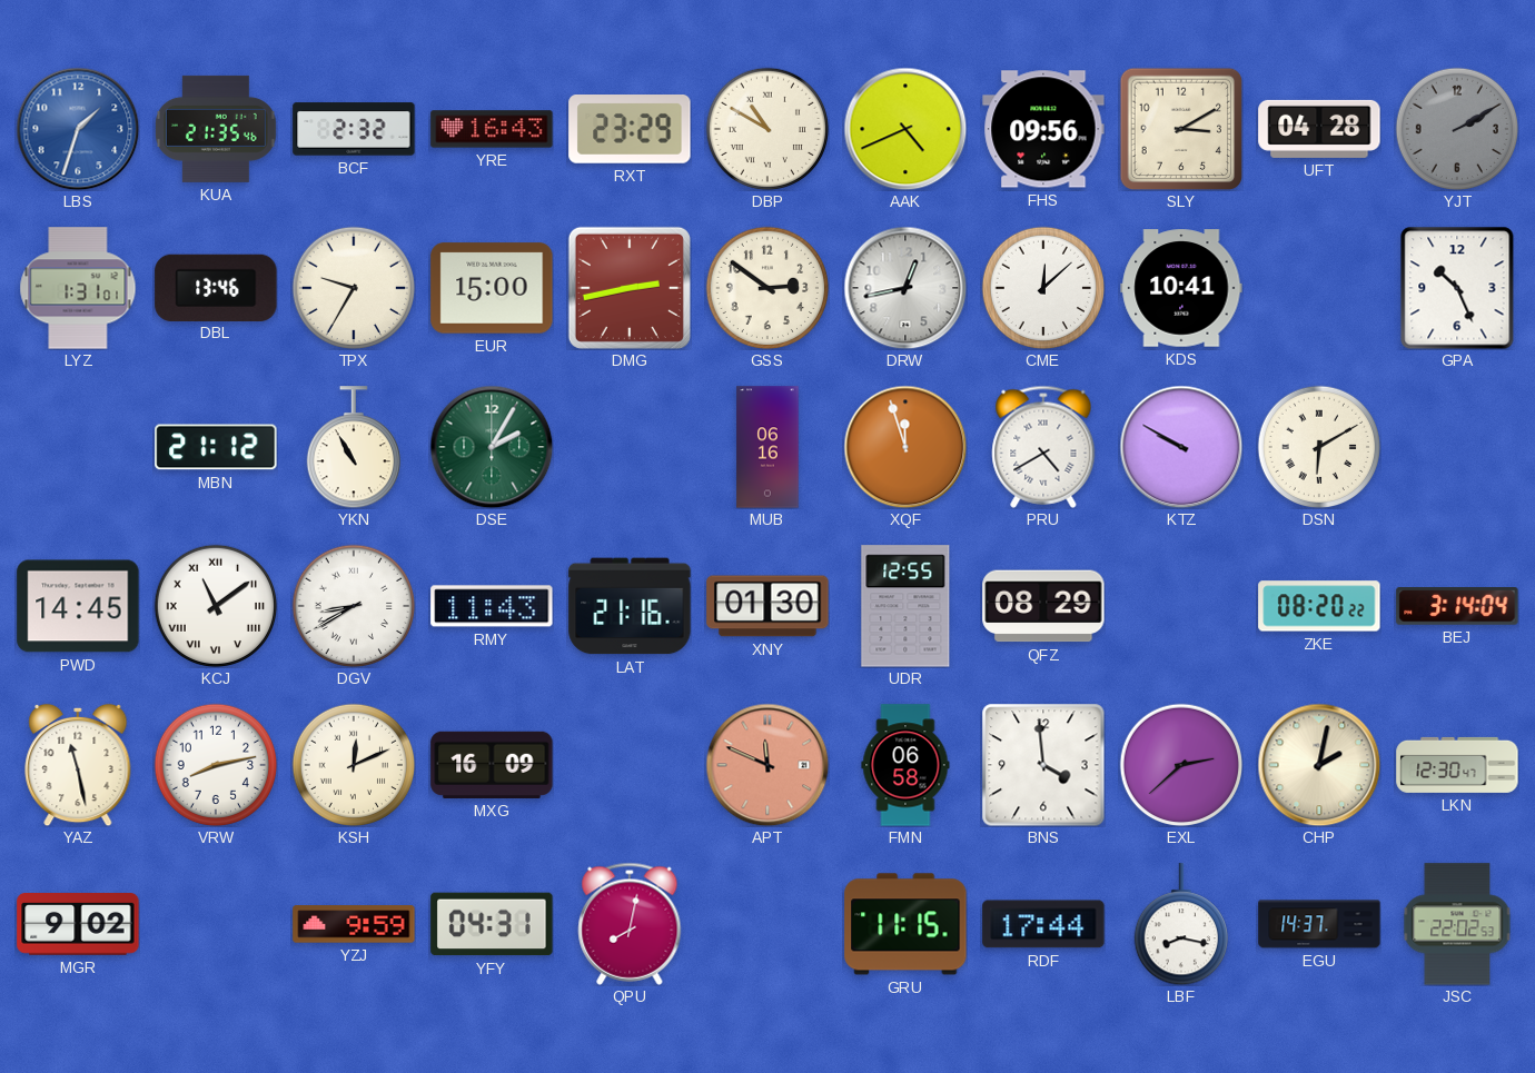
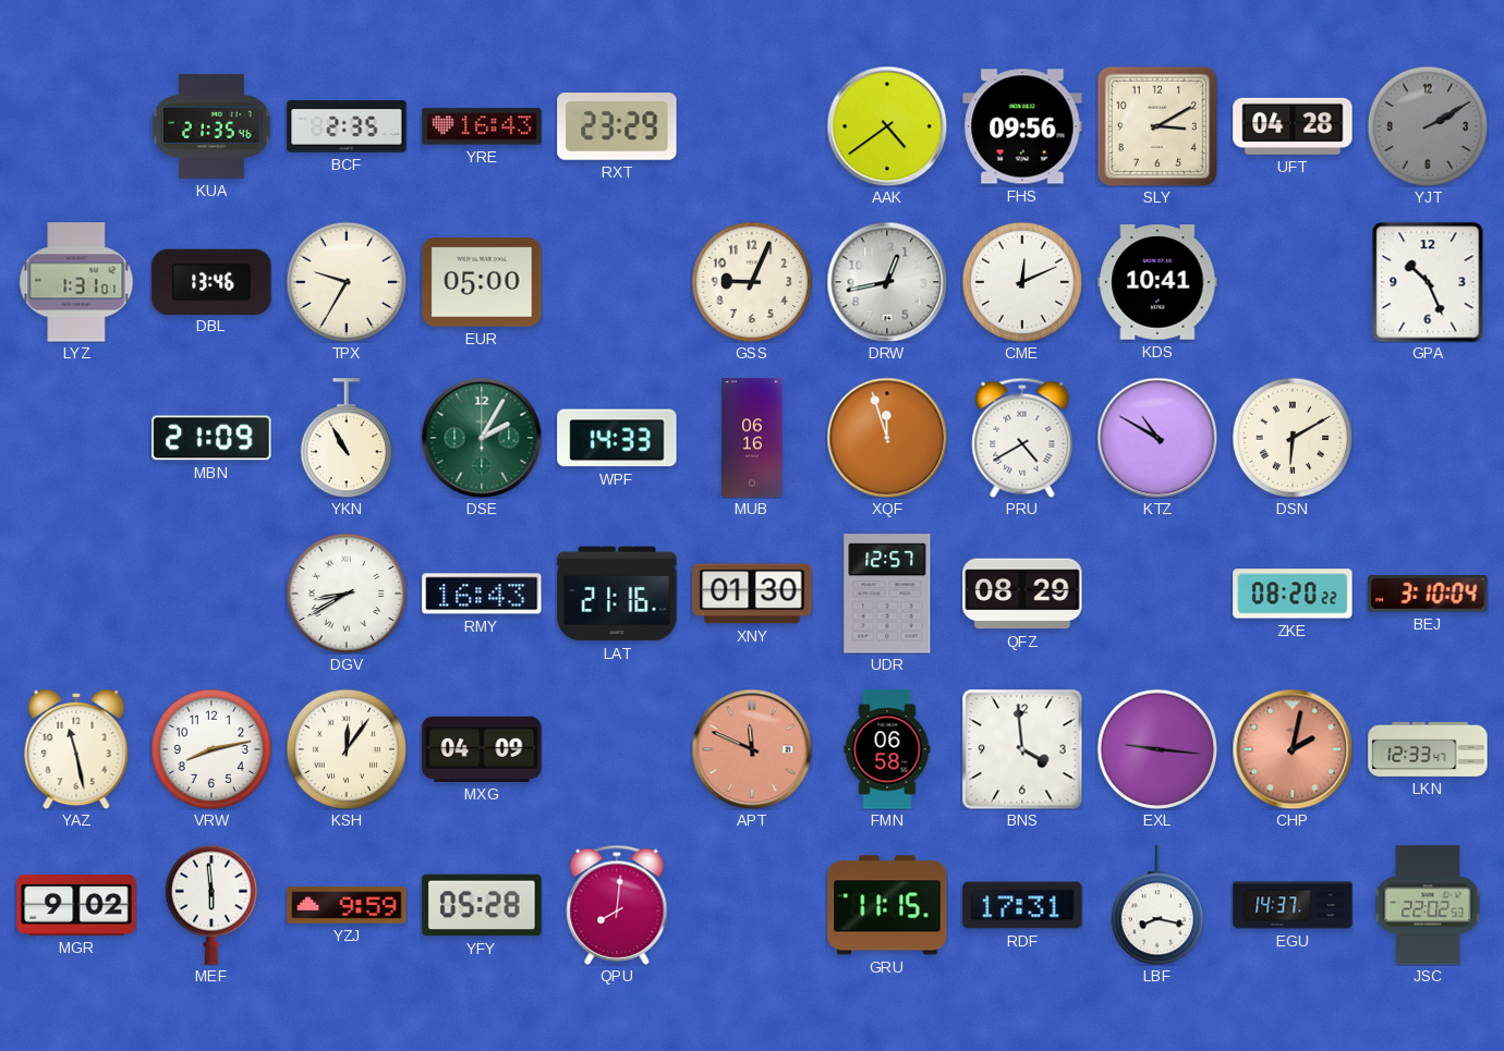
LBS: 1:33 -> none
BCF: 2:32 -> 2:35
DBP: 10:50 -> none
AAK: 4:41 -> 4:39
EUR: 15:00 -> 05:00
DMG: 2:43 -> none
GSS: 2:51 -> 9:04
CME: 12:08 -> 12:11
MBN: 21:12 -> 21:09
WPF: none -> 14:33
KTZ: 9:50 -> 10:50
PWD: 14:45 -> none
KCJ: 11:09 -> none
RMY: 11:43 -> 16:43
UDR: 12:55 -> 12:57
BEJ: 3:14 -> 3:10
KSH: 12:11 -> 12:06
MXG: 16:09 -> 04:09
EXL: 2:38 -> 9:16
CHP dial: cream -> salmon
LKN: 12:30 -> 12:33
MEF: none -> 5:59
YFY: 04:31 -> 05:28
QPU: 8:02 -> 8:01
RDF: 17:44 -> 17:31
